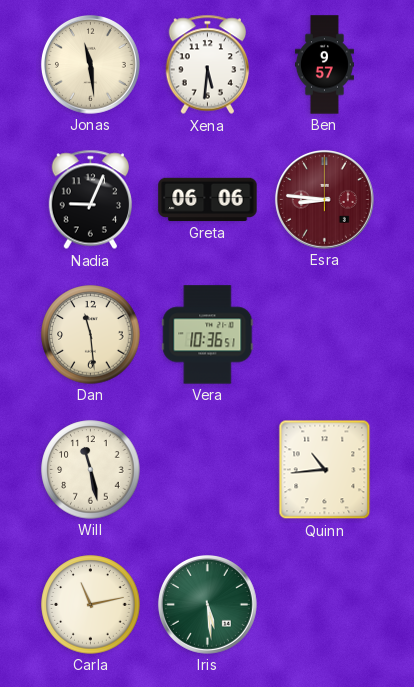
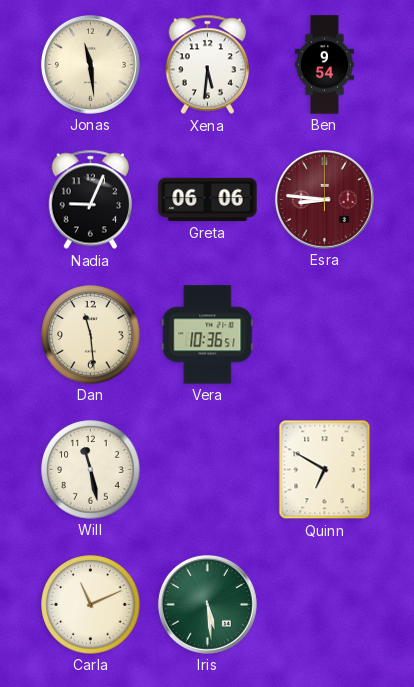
Ben: 9:57 -> 9:54
Quinn: 10:44 -> 6:50
Carla: 11:13 -> 11:11
